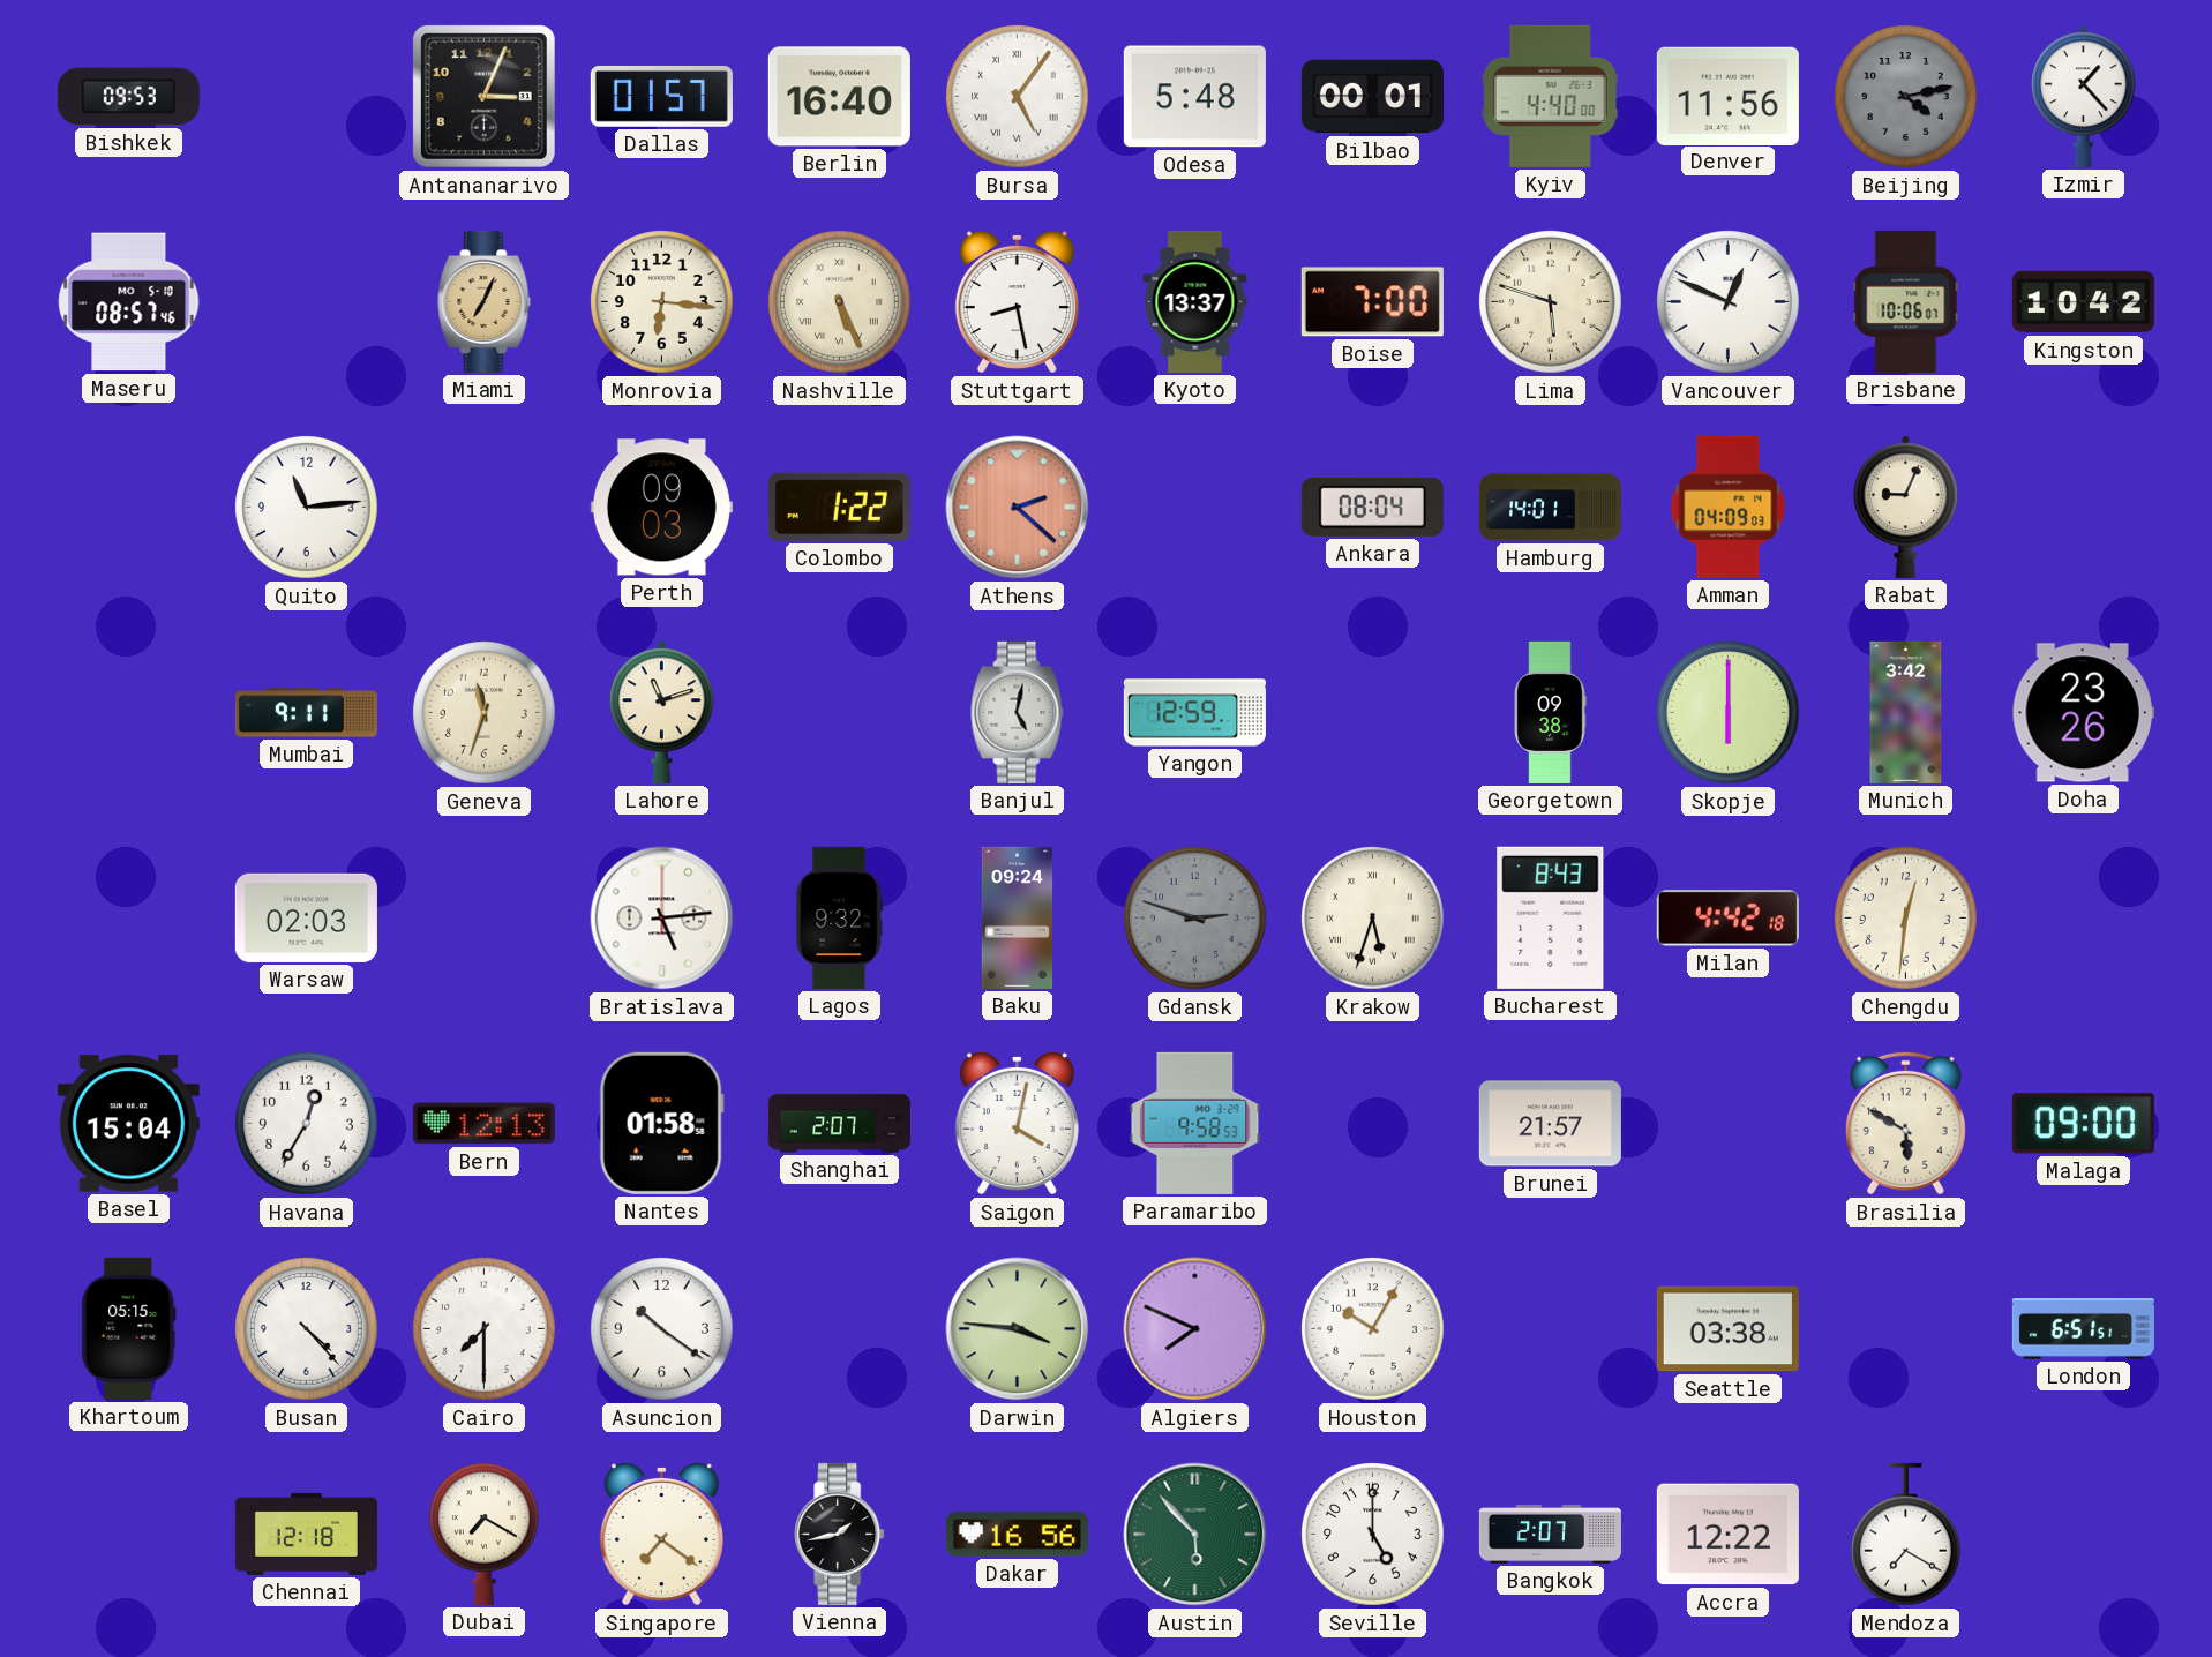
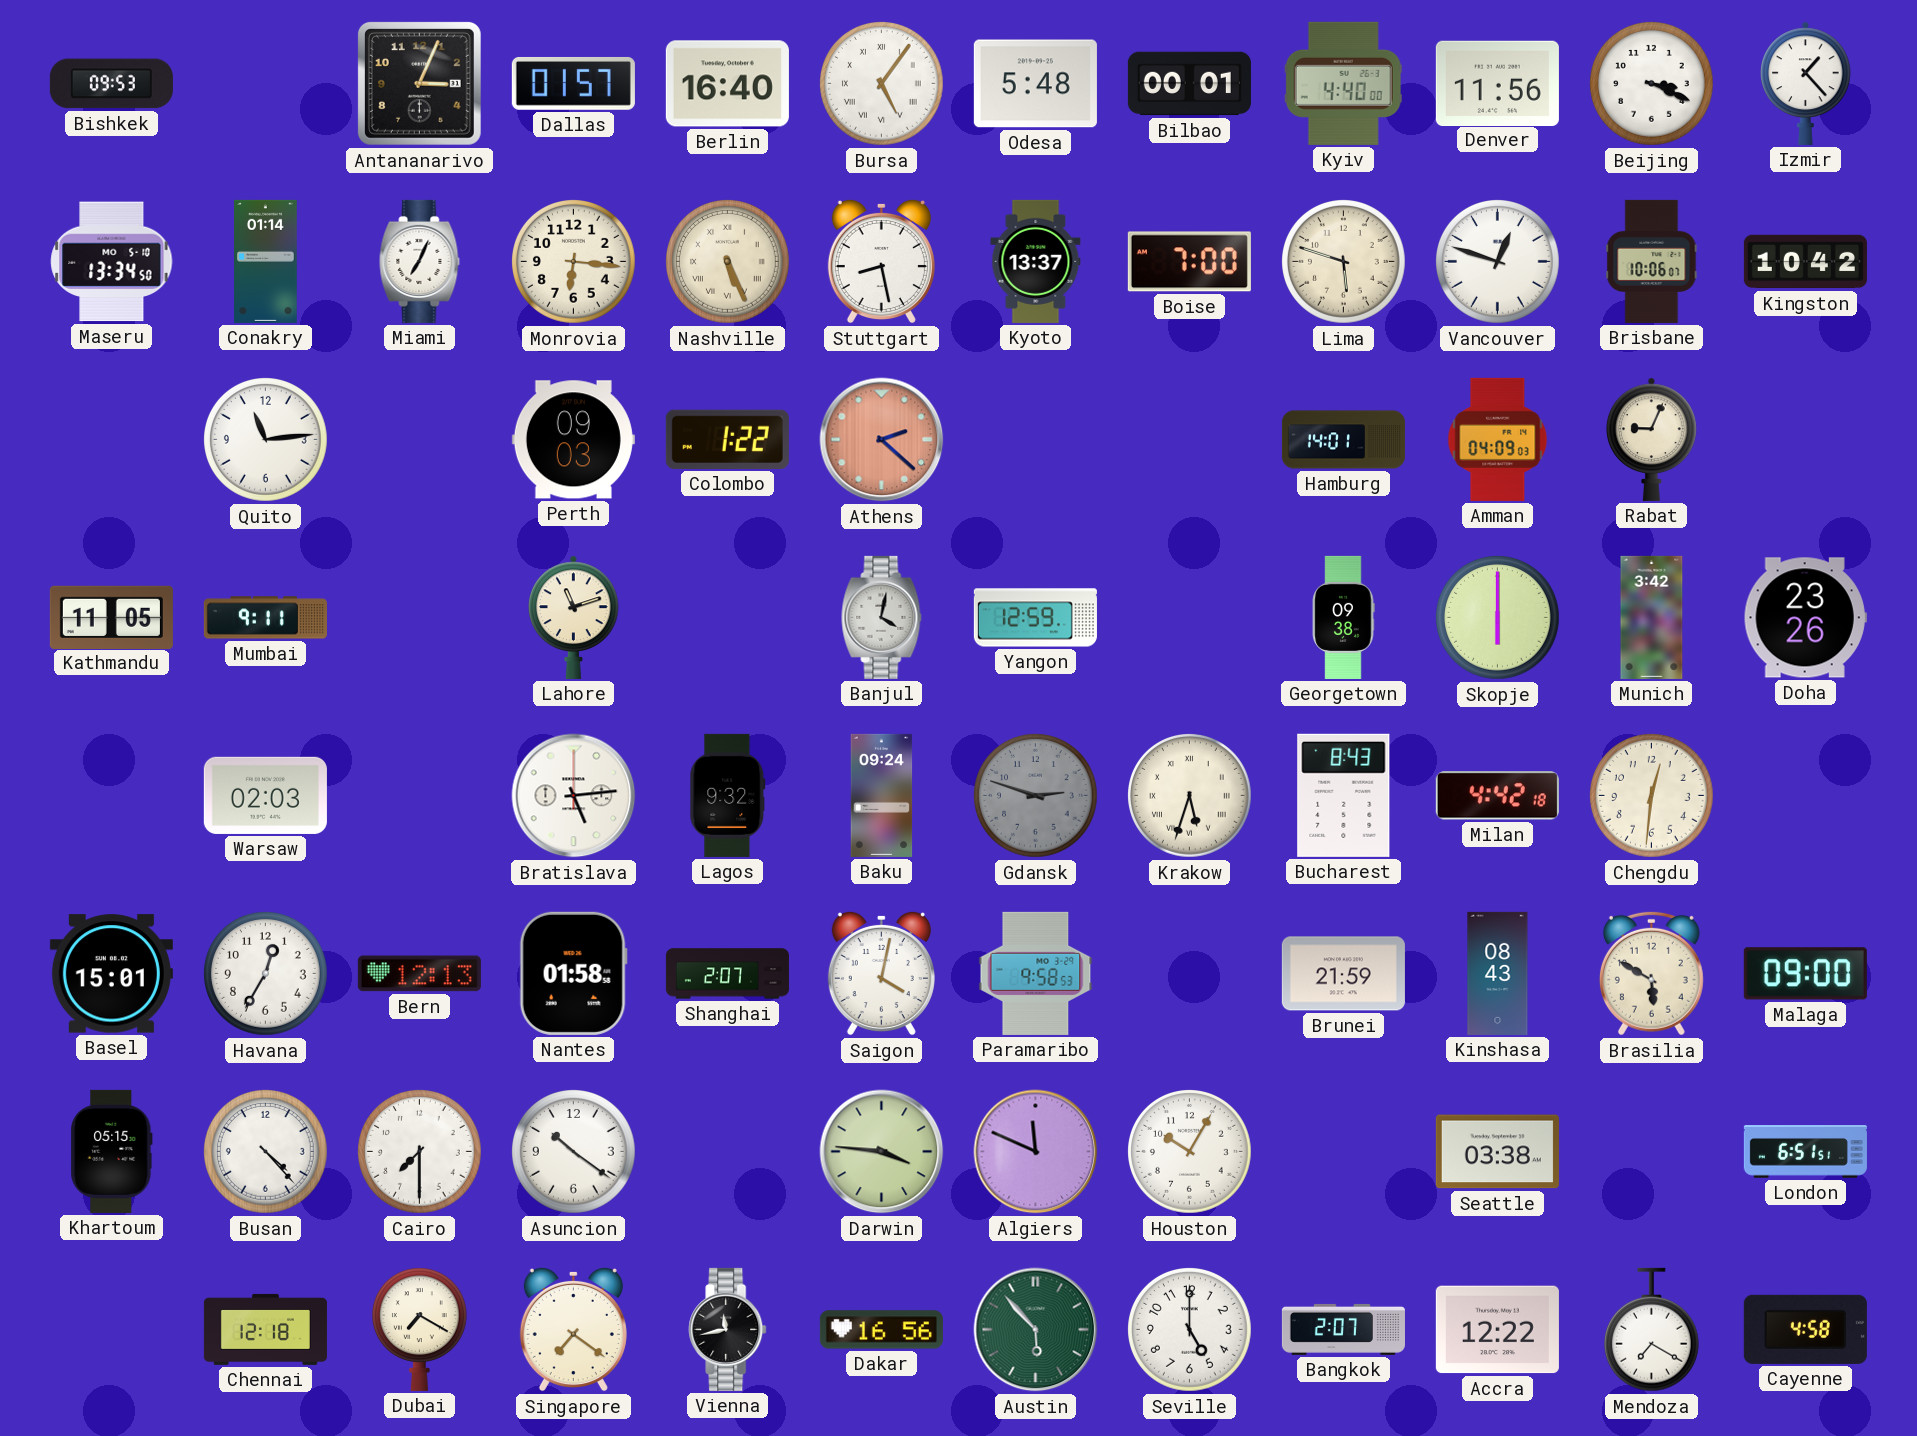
Beijing: 4:13 -> 3:19
Beijing dial: grey -> white
Maseru: 08:57 -> 13:34
Conakry: none -> 01:14
Miami dial: champagne -> white
Vancouver: 12:49 -> 12:48
Ankara: 08:04 -> none
Kathmandu: none -> 11:05
Geneva: 11:33 -> none
Banjul: 5:02 -> 4:02
Basel: 15:04 -> 15:01
Brunei: 21:57 -> 21:59
Kinshasa: none -> 08:43
Algiers: 7:49 -> 11:49
Vienna: 1:43 -> 11:43
Cayenne: none -> 4:58
